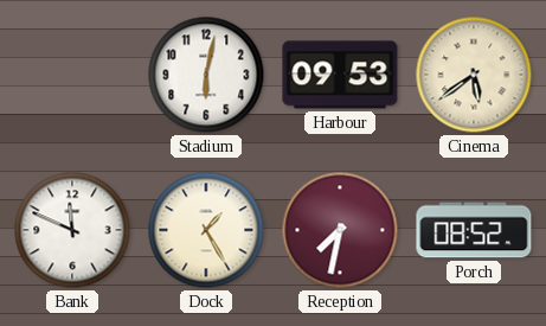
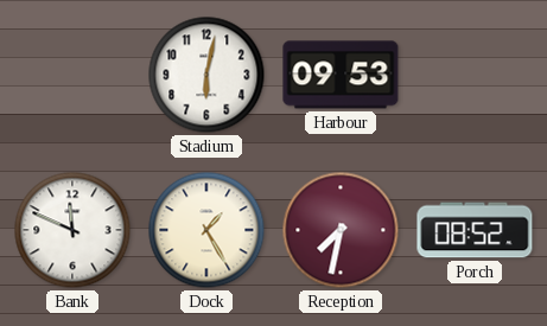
Cinema: 5:39 -> none
